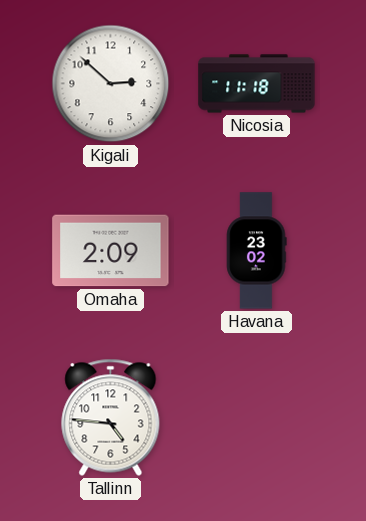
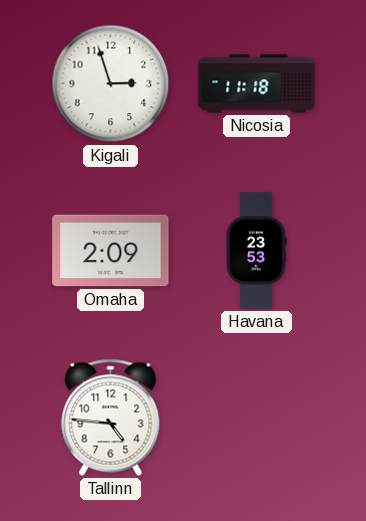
Kigali: 2:52 -> 2:57
Havana: 23:02 -> 23:53
